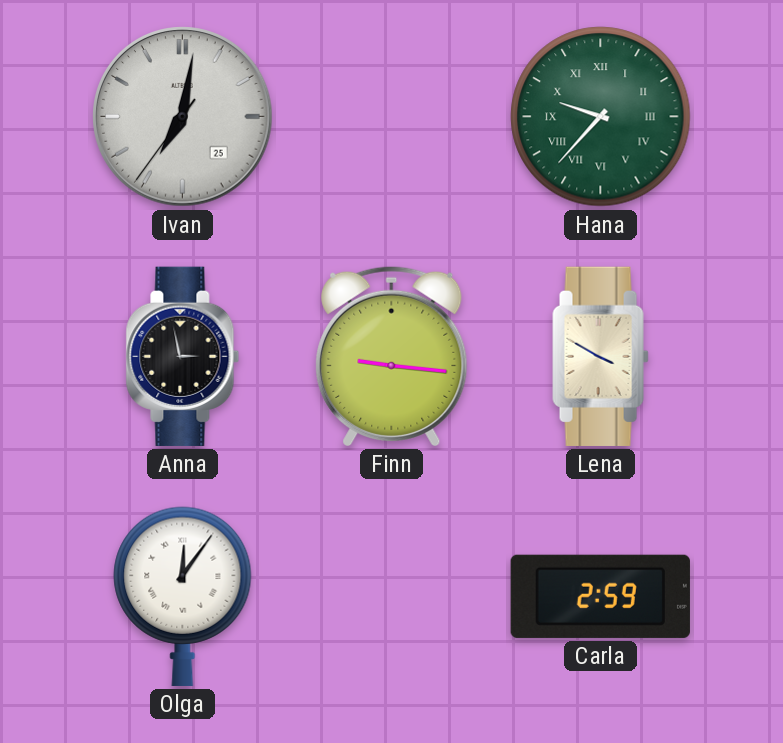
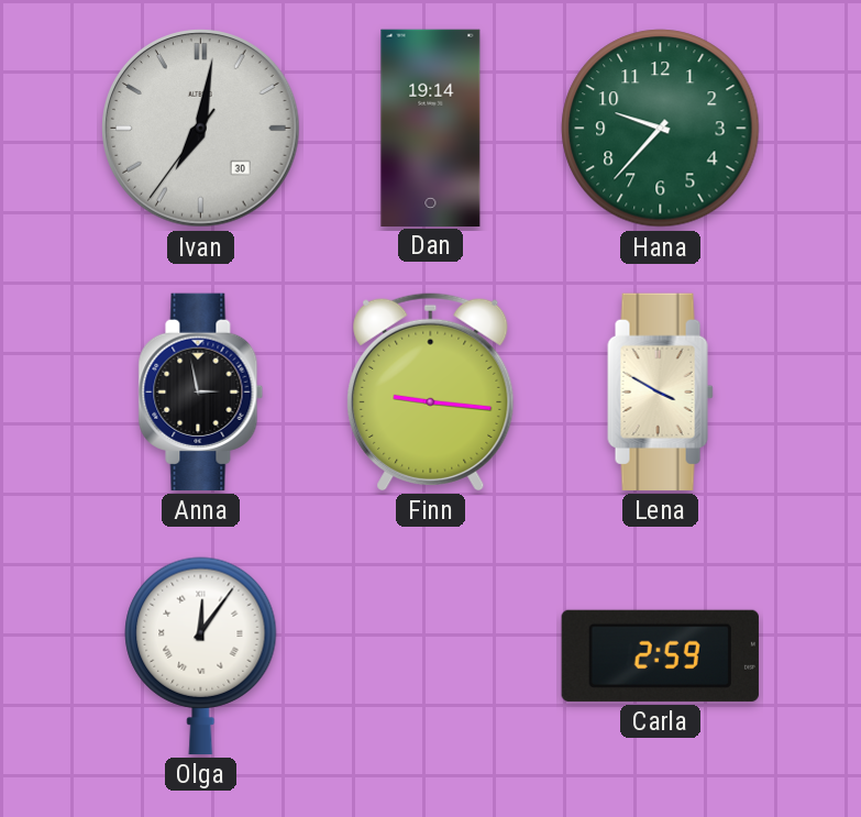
Ivan date: 25 -> 30
Dan: none -> 19:14
Hana numerals: Roman -> Arabic
